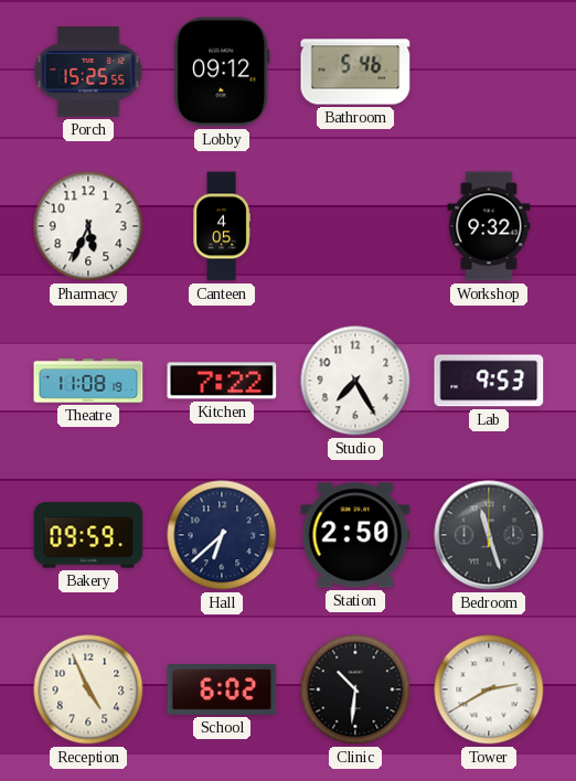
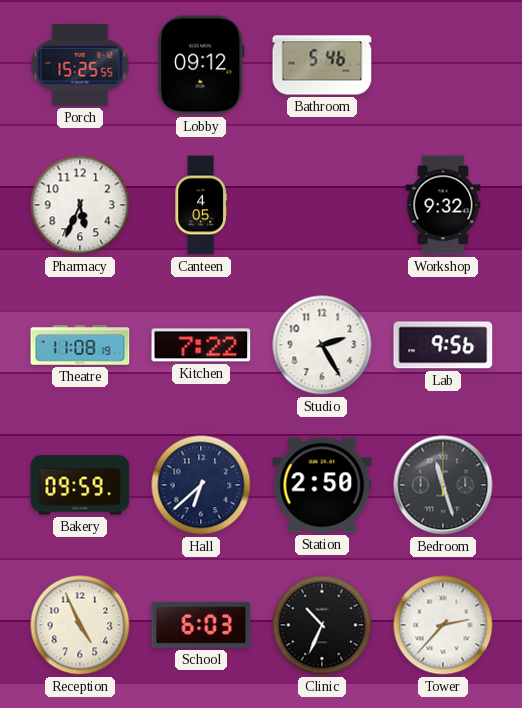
Studio: 7:25 -> 2:25
Lab: 9:53 -> 9:56
School: 6:02 -> 6:03
Clinic: 10:31 -> 10:34
Tower: 2:40 -> 2:37
